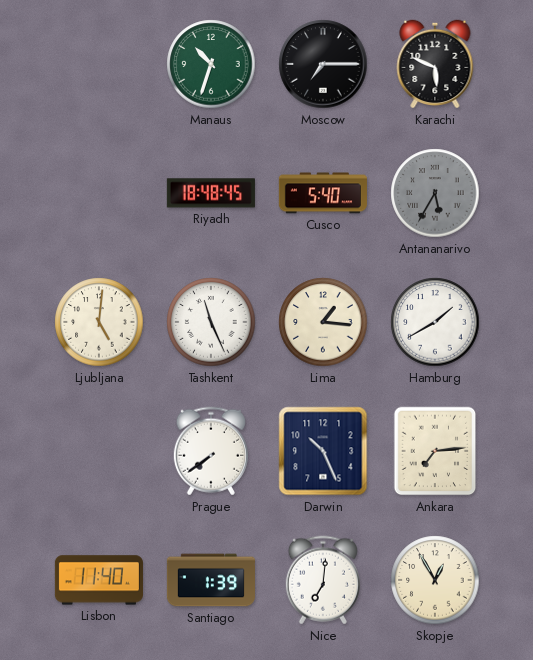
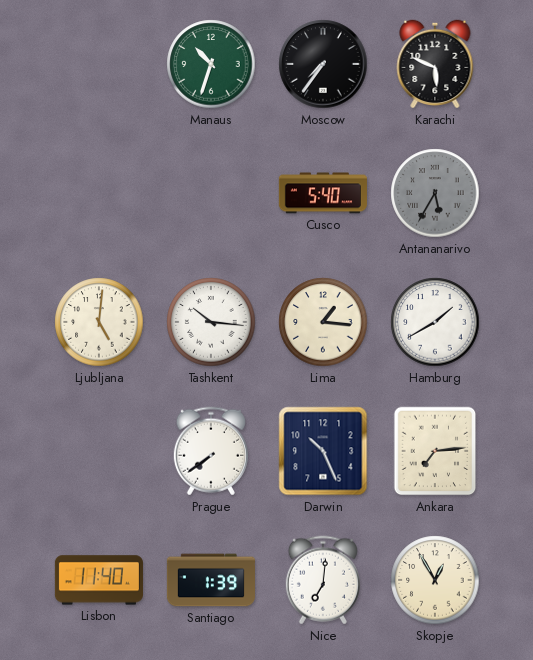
Moscow: 7:15 -> 7:36
Riyadh: 18:48 -> none
Tashkent: 11:26 -> 10:16
